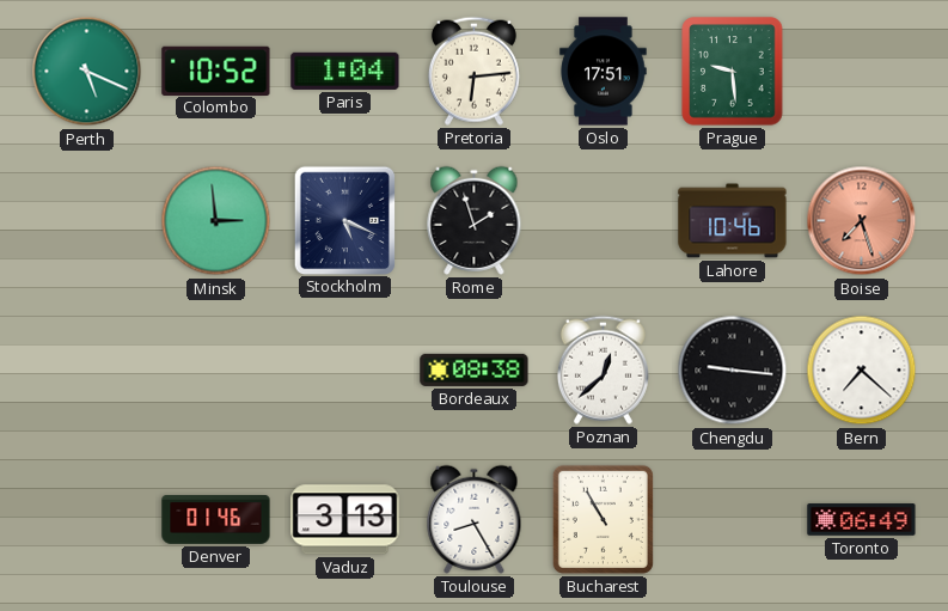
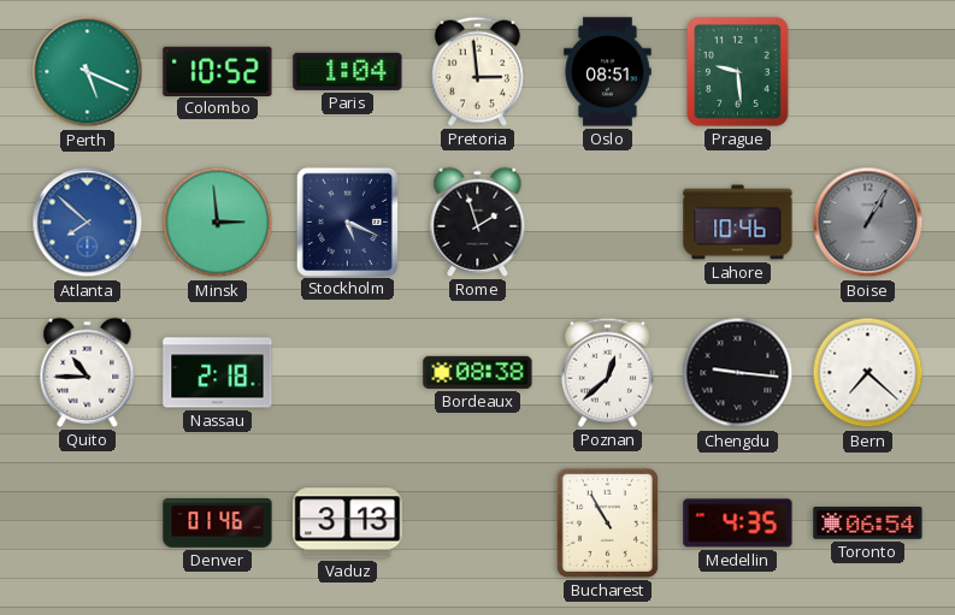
Pretoria: 6:14 -> 2:59
Oslo: 17:51 -> 08:51
Atlanta: none -> 7:52
Boise: 7:27 -> 1:05
Boise dial: salmon -> grey
Quito: none -> 10:45
Nassau: none -> 2:18
Toulouse: 8:25 -> none
Medellin: none -> 4:35
Toronto: 06:49 -> 06:54
